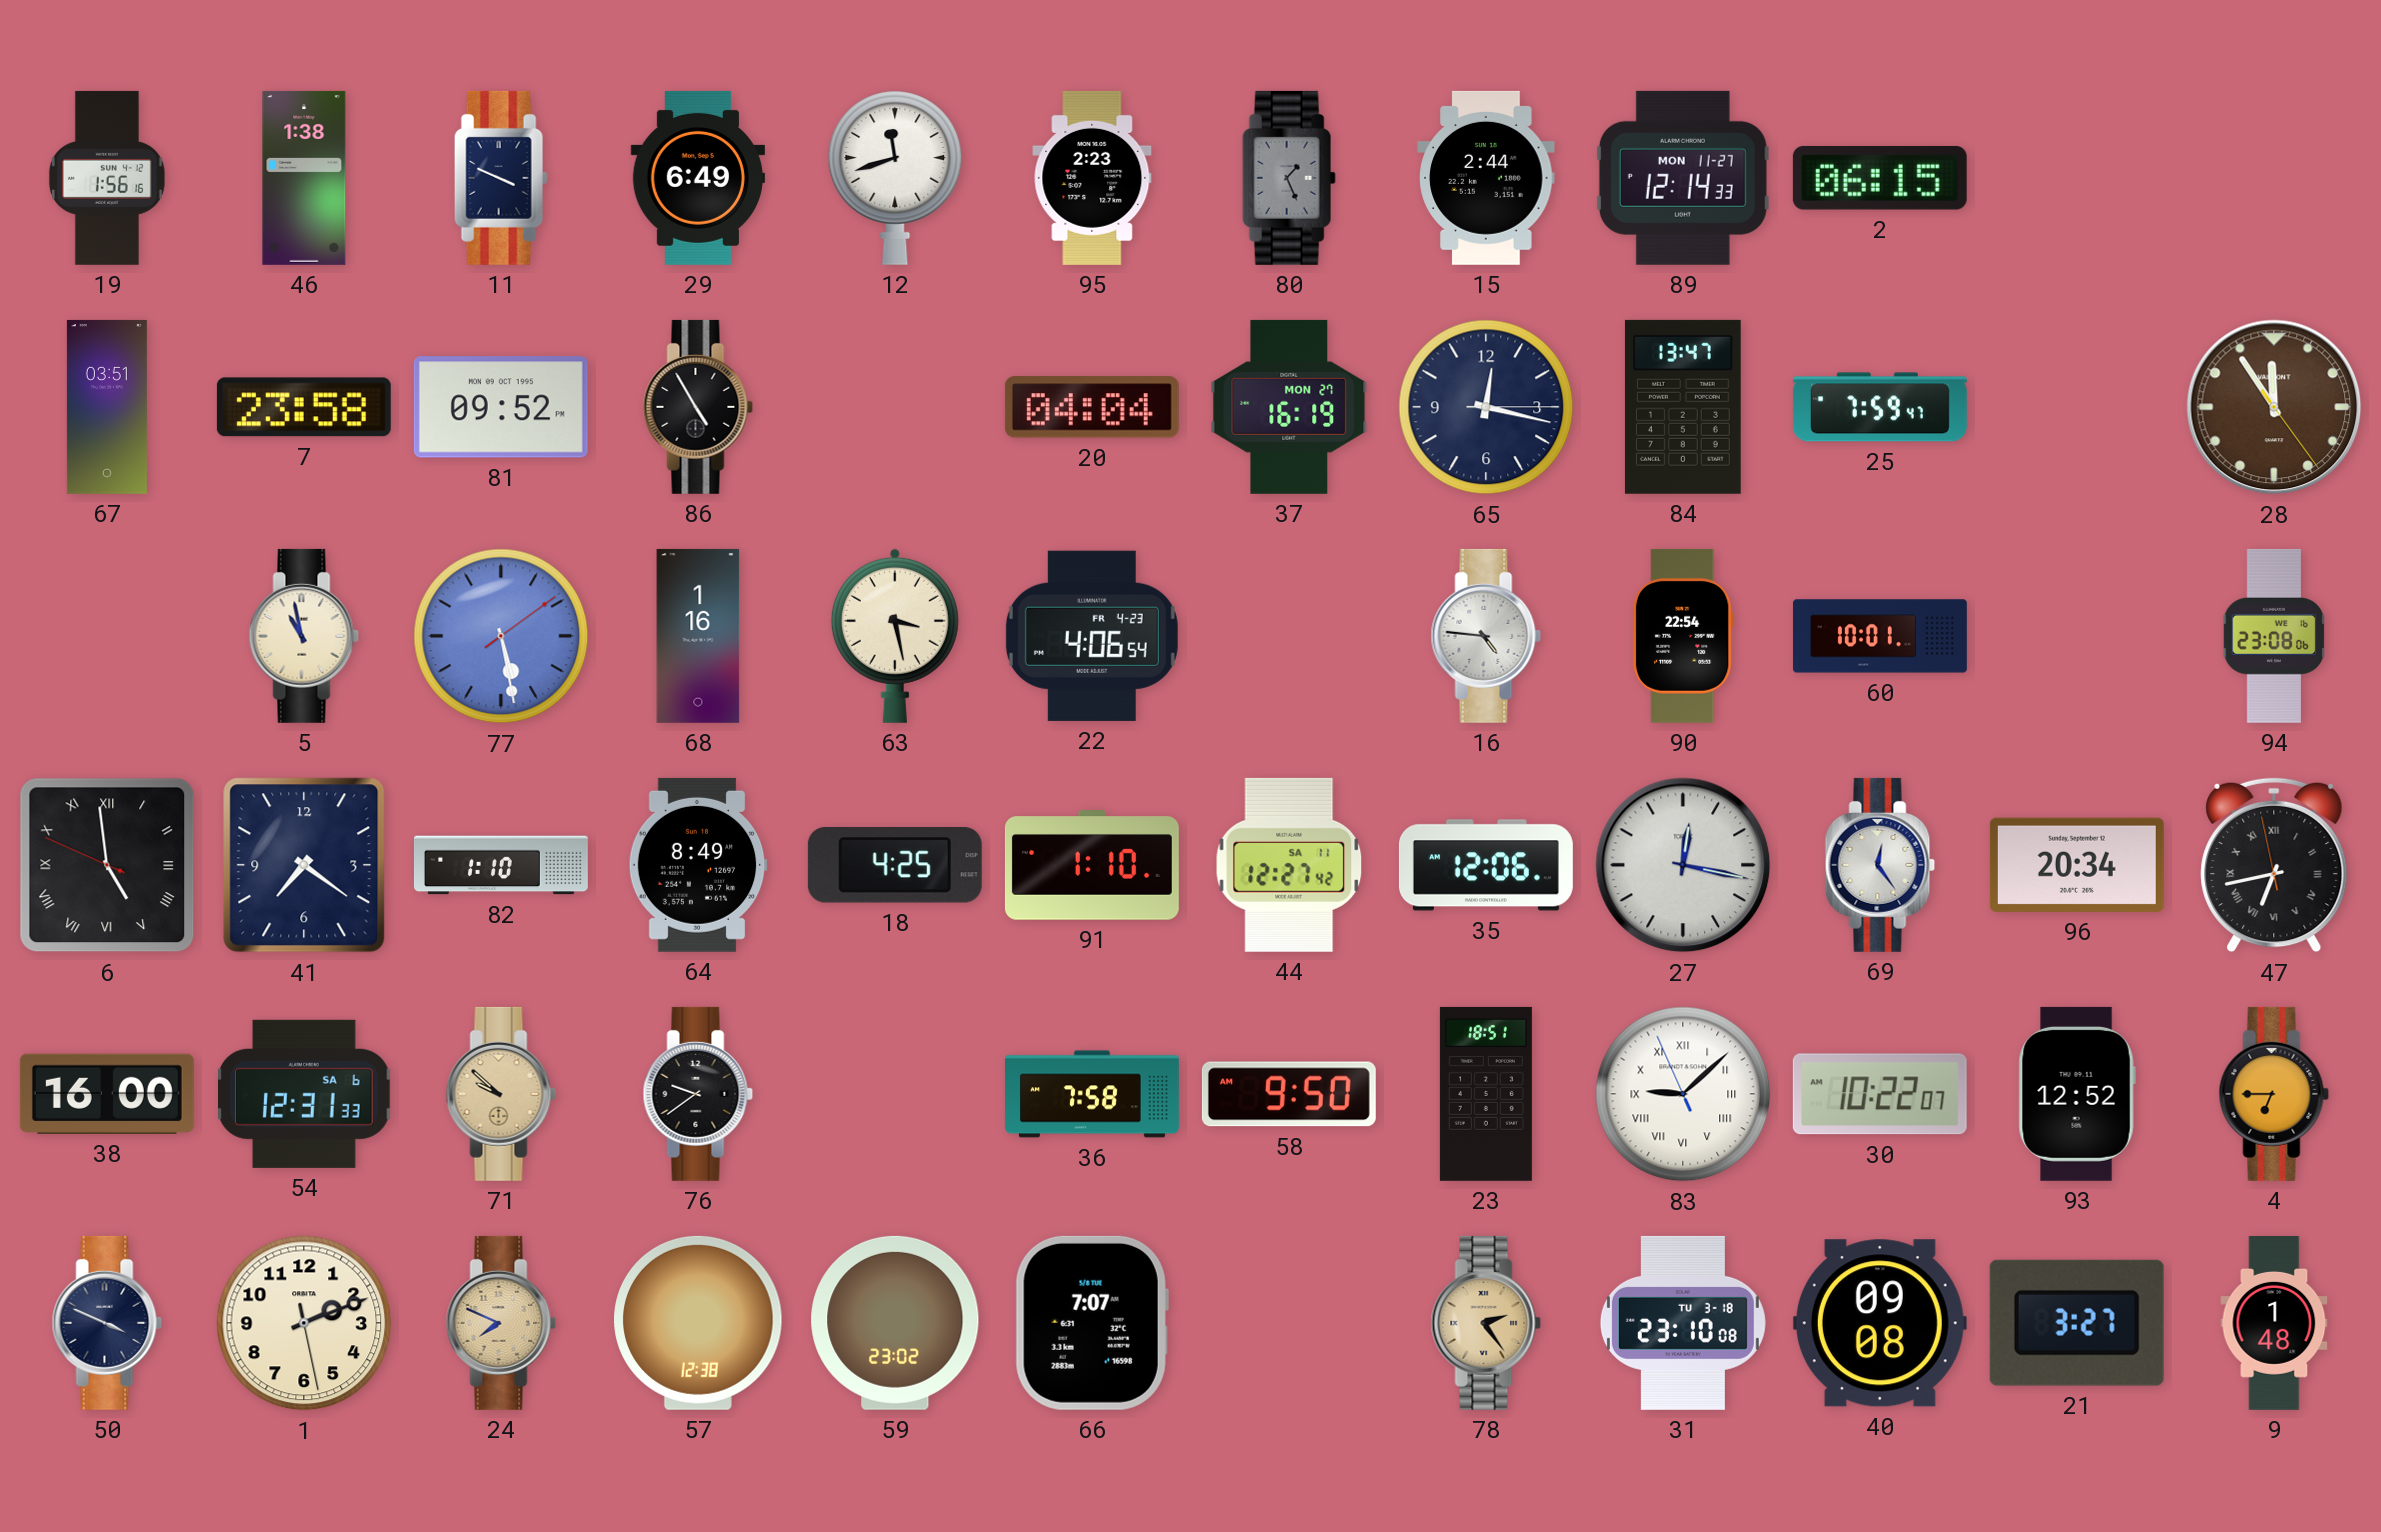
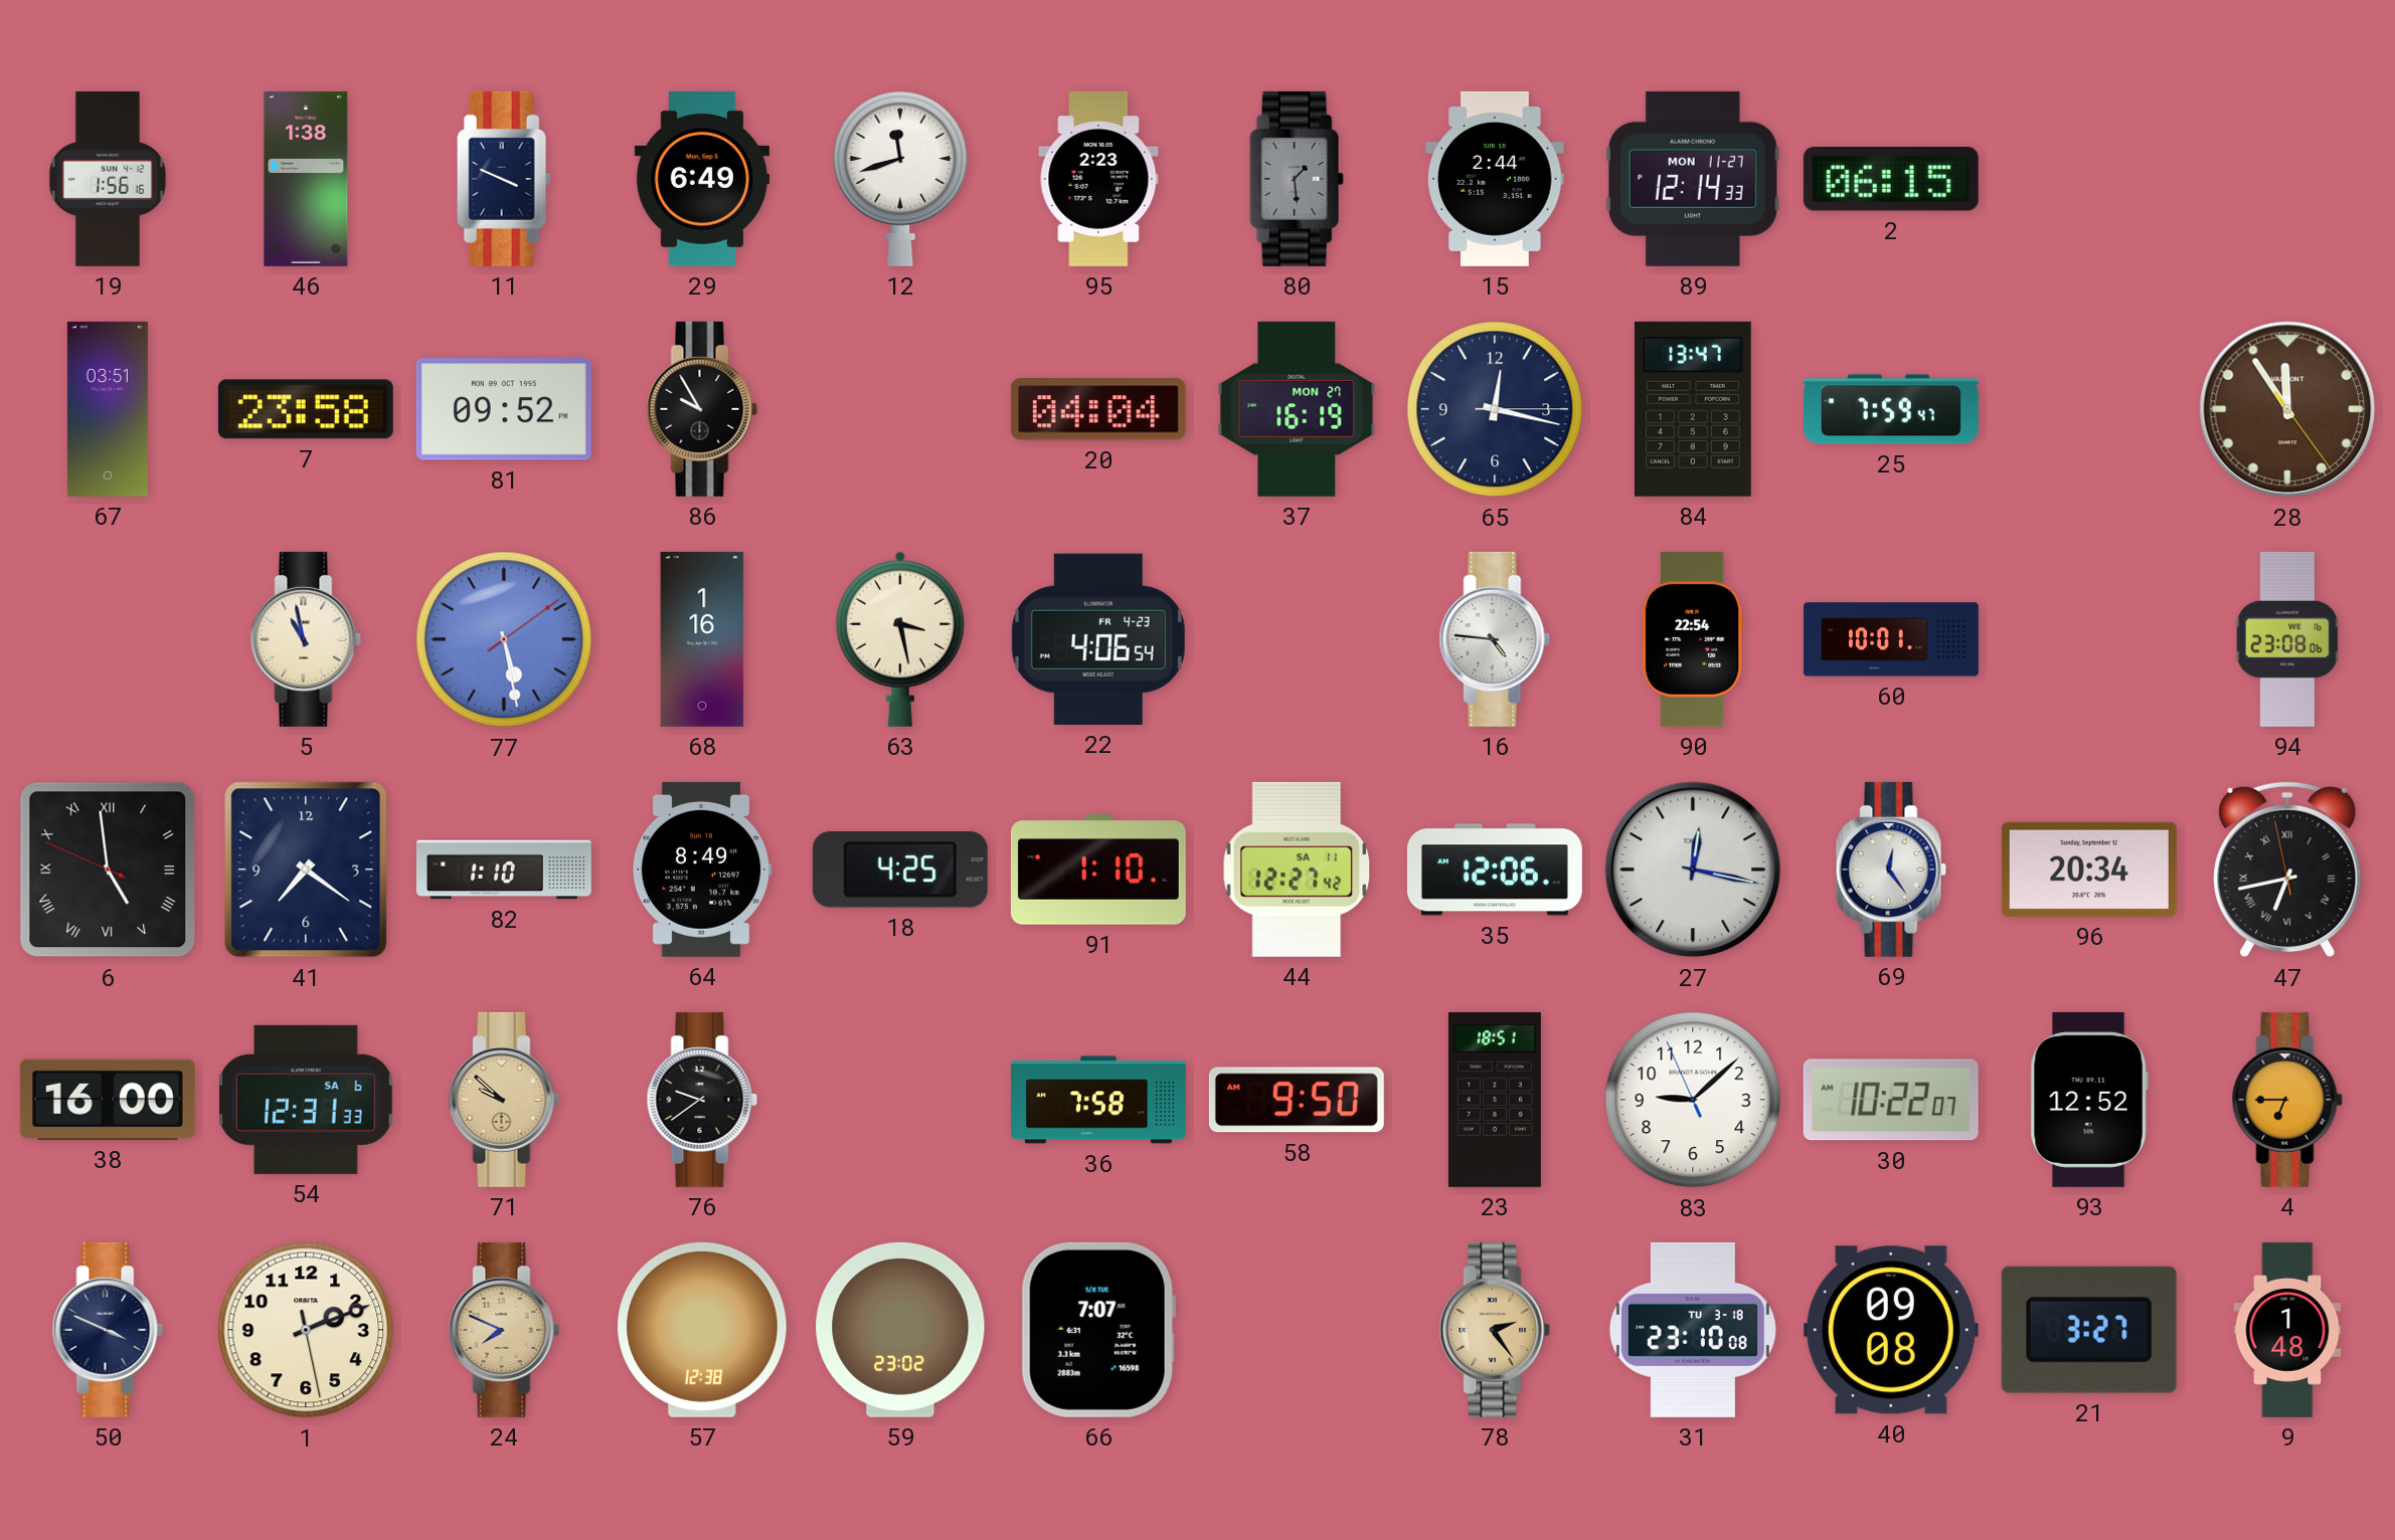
80: 1:26 -> 1:29
86: 4:55 -> 9:55
83 numerals: Roman -> Arabic
